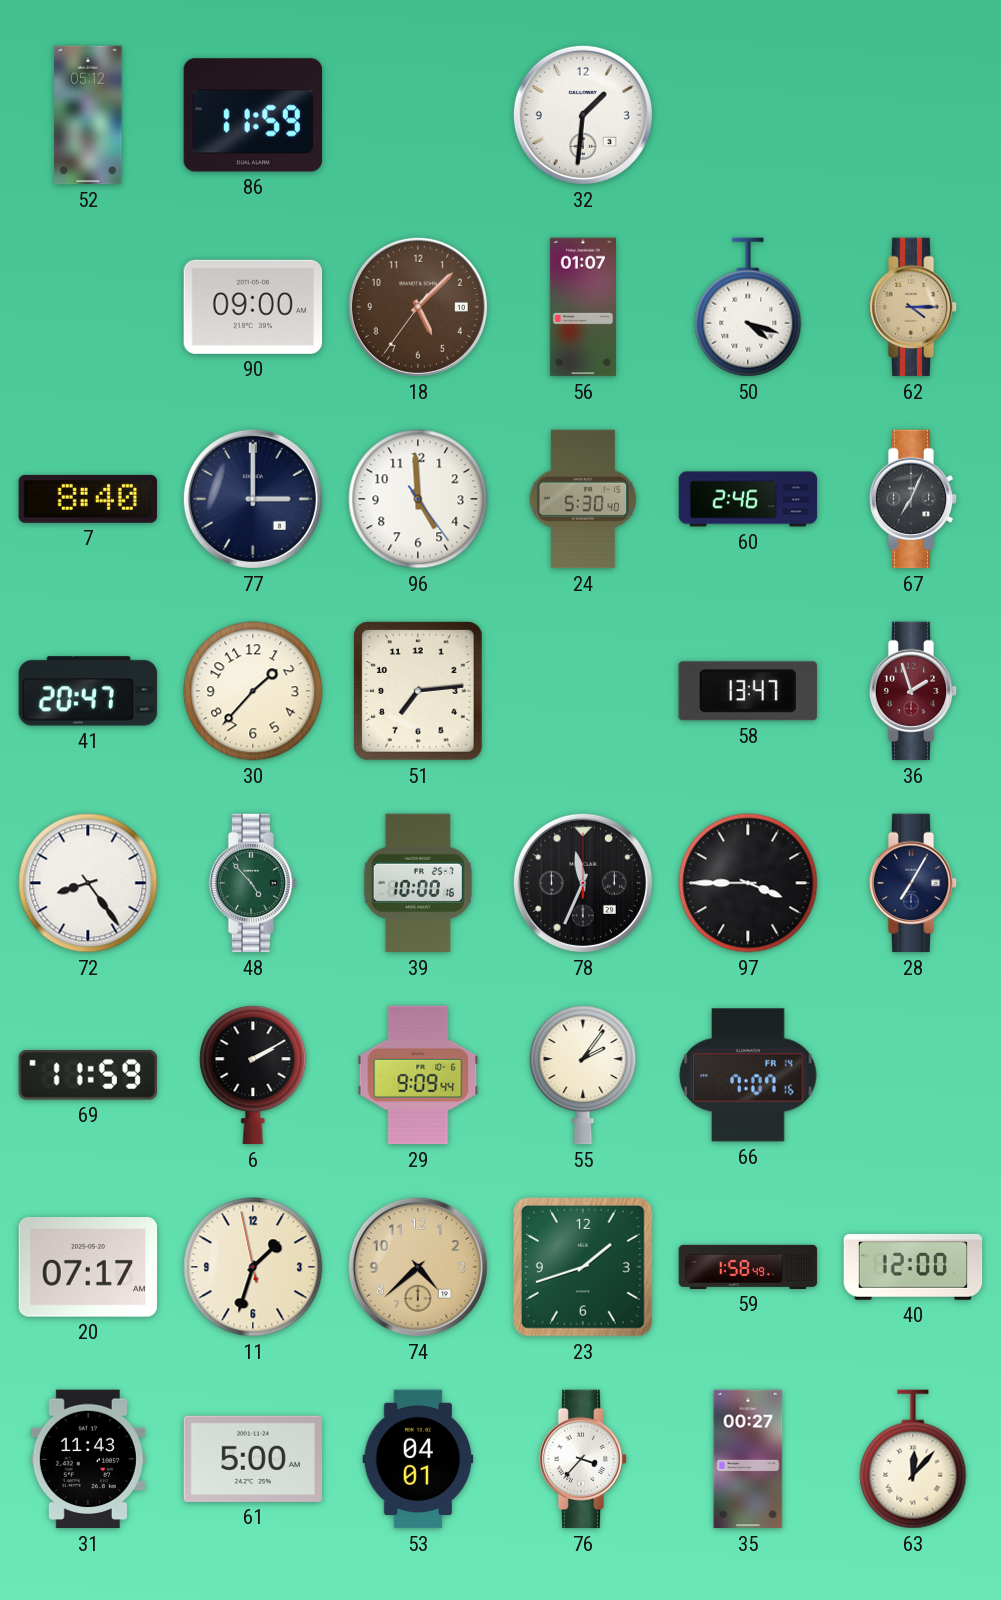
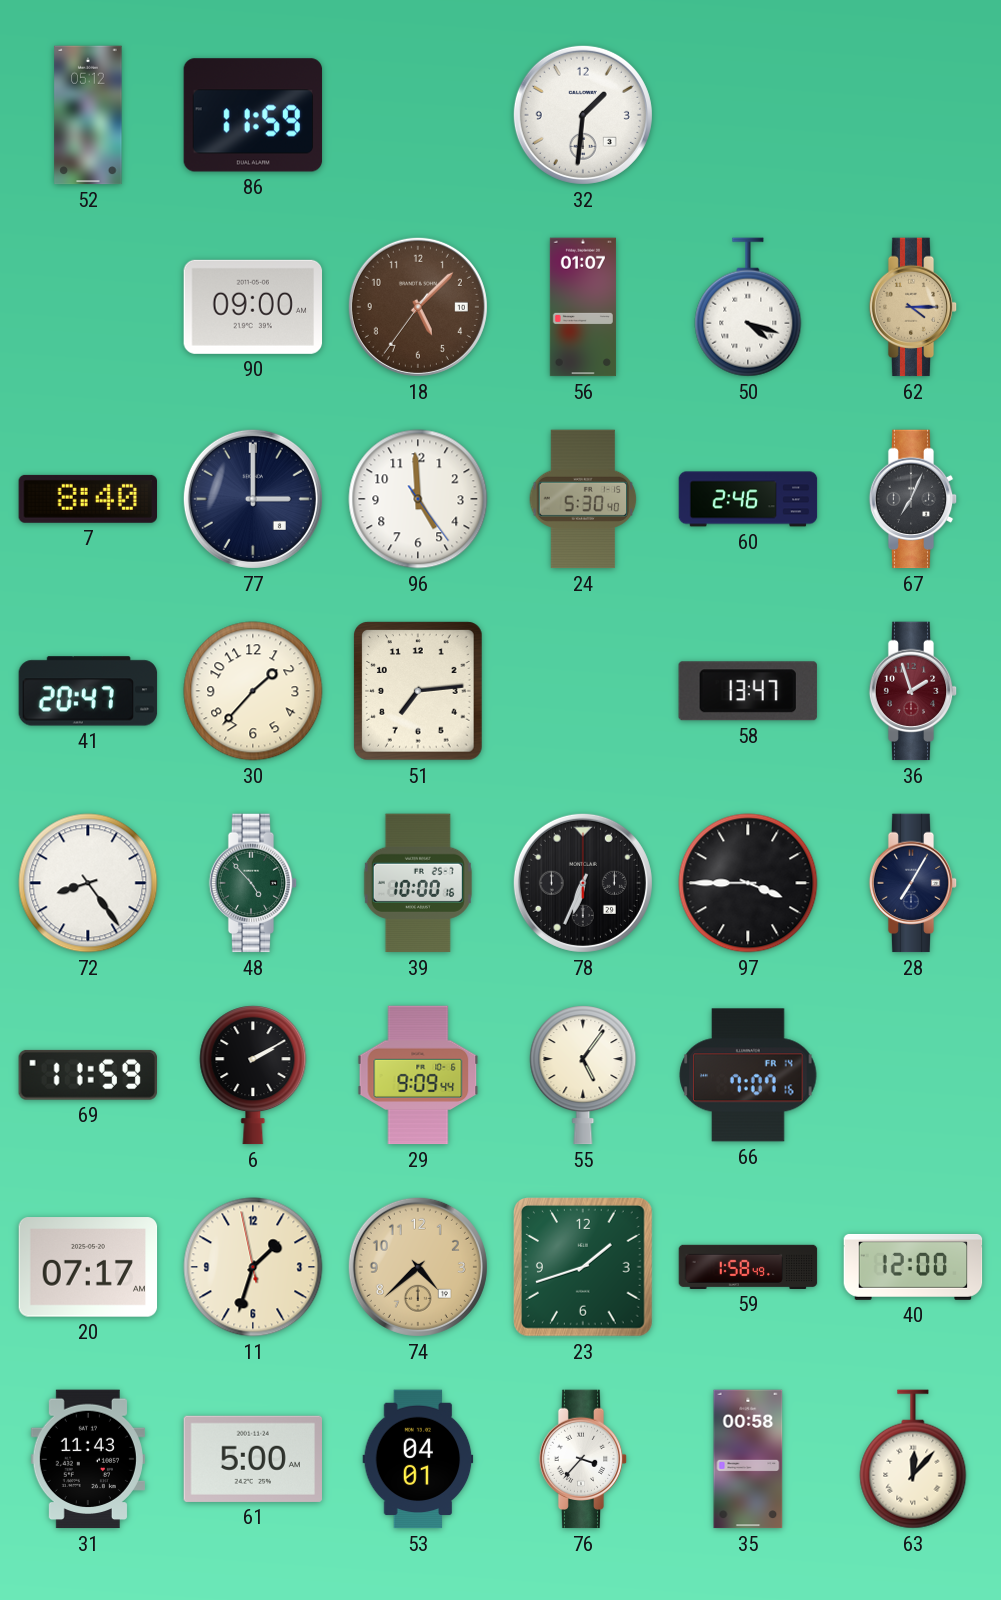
78: 11:34 -> 6:34
55: 2:06 -> 5:06
35: 00:27 -> 00:58
